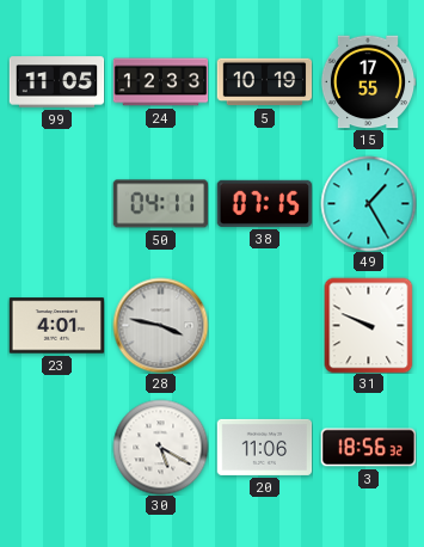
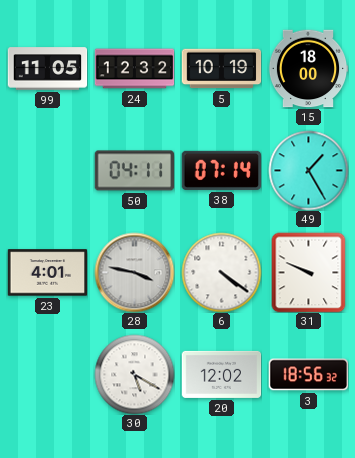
24: 12:33 -> 12:32
15: 17:55 -> 18:00
38: 07:15 -> 07:14
6: none -> 4:21
20: 11:06 -> 12:02
